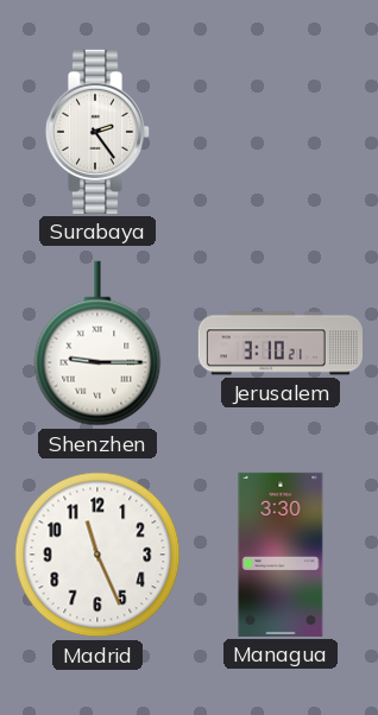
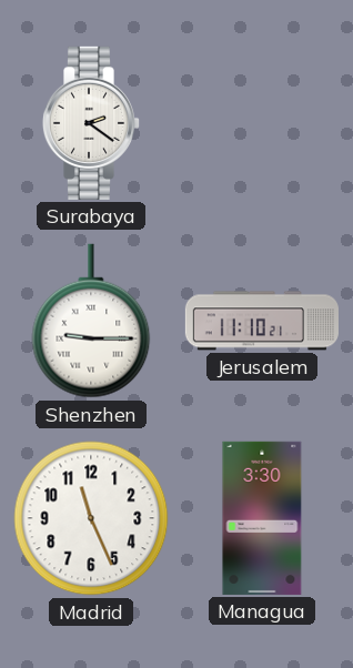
Surabaya: 2:24 -> 2:21
Jerusalem: 3:10 -> 11:10
